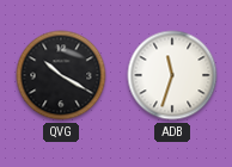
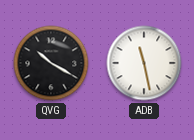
ADB: 11:33 -> 11:28
